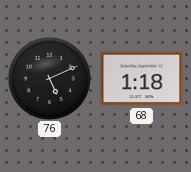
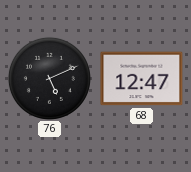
68: 1:18 -> 12:47
